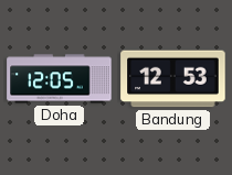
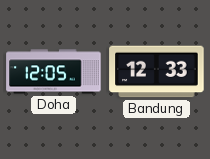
Bandung: 12:53 -> 12:33
